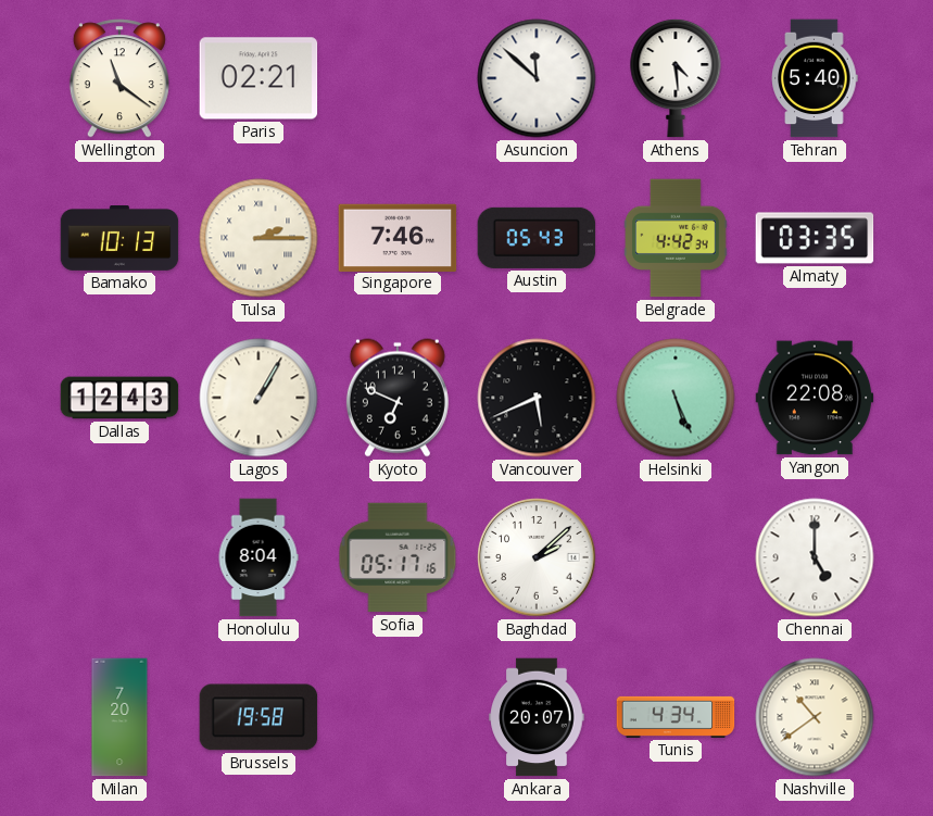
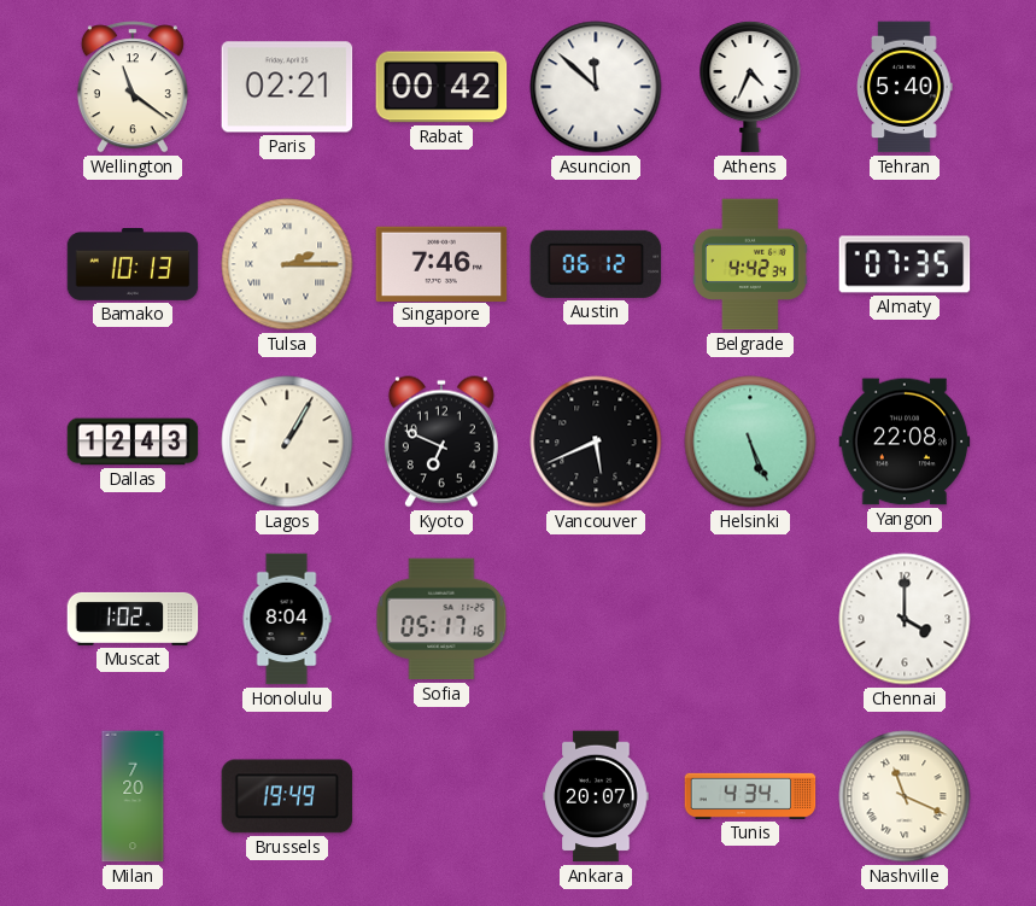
Rabat: none -> 00:42
Athens: 4:29 -> 4:34
Austin: 05:43 -> 06:12
Almaty: 03:35 -> 07:35
Muscat: none -> 1:02
Baghdad: 2:08 -> none
Chennai: 5:00 -> 4:00
Brussels: 19:58 -> 19:49
Nashville: 10:39 -> 11:19
